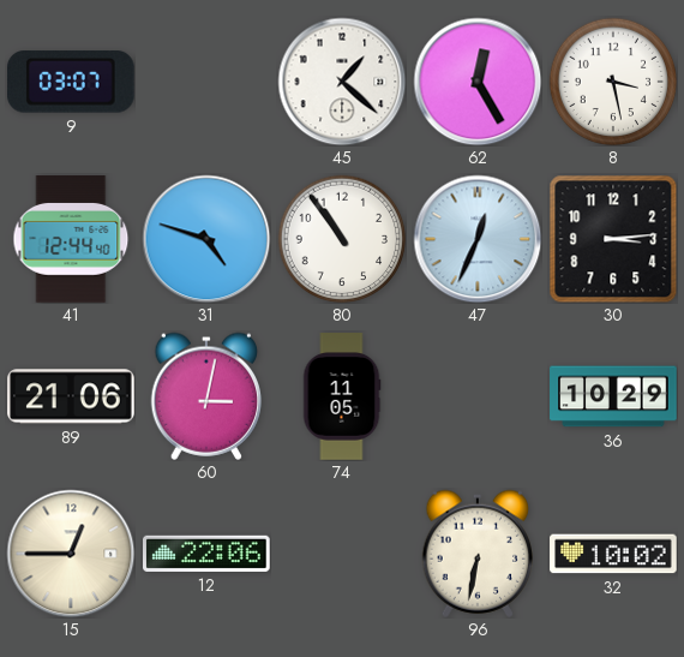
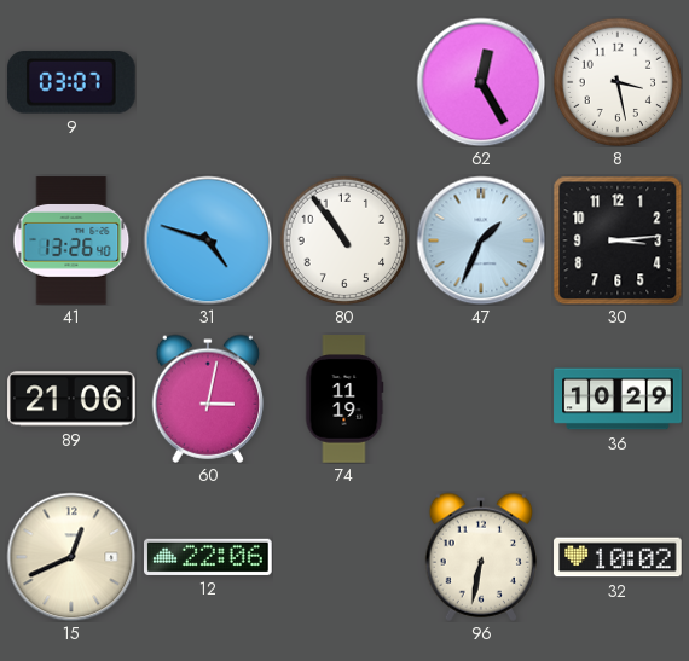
45: 1:22 -> none
41: 12:44 -> 13:26
47: 12:34 -> 1:34
74: 11:05 -> 11:19
15: 12:45 -> 12:41
